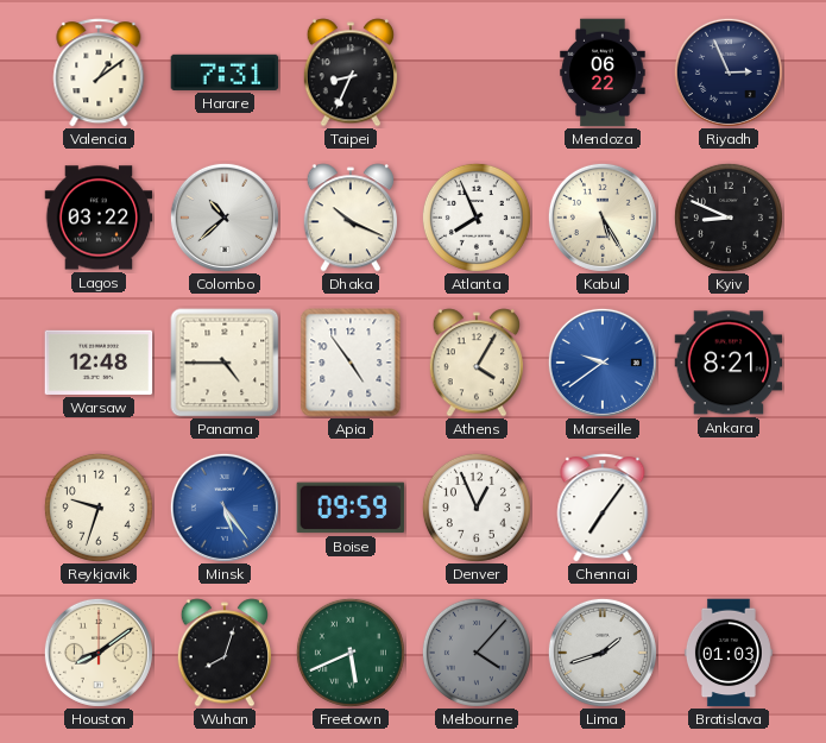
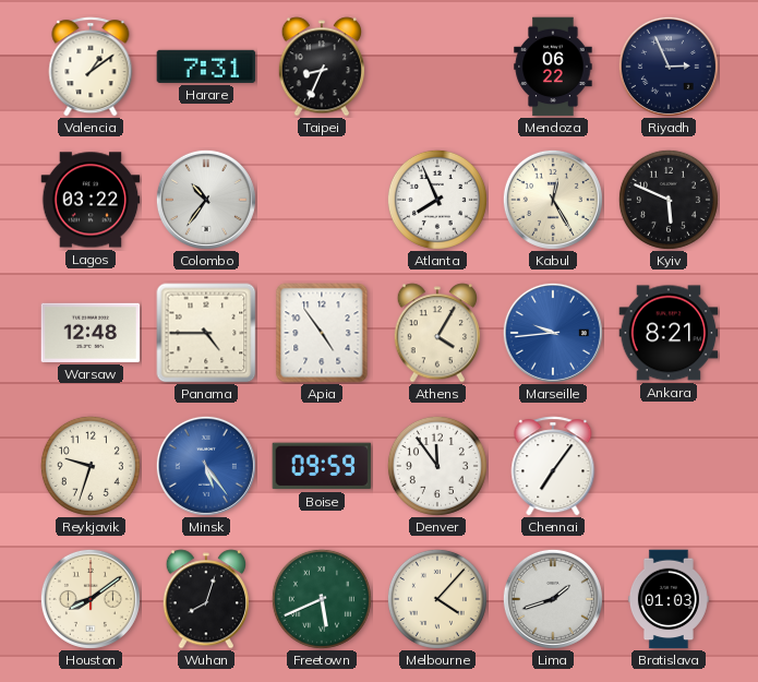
Colombo: 10:38 -> 10:36
Dhaka: 10:19 -> none
Kabul: 5:25 -> 12:25
Kyiv: 8:49 -> 5:49
Marseille: 9:39 -> 9:44
Denver: 12:56 -> 11:54
Melbourne dial: grey -> cream
